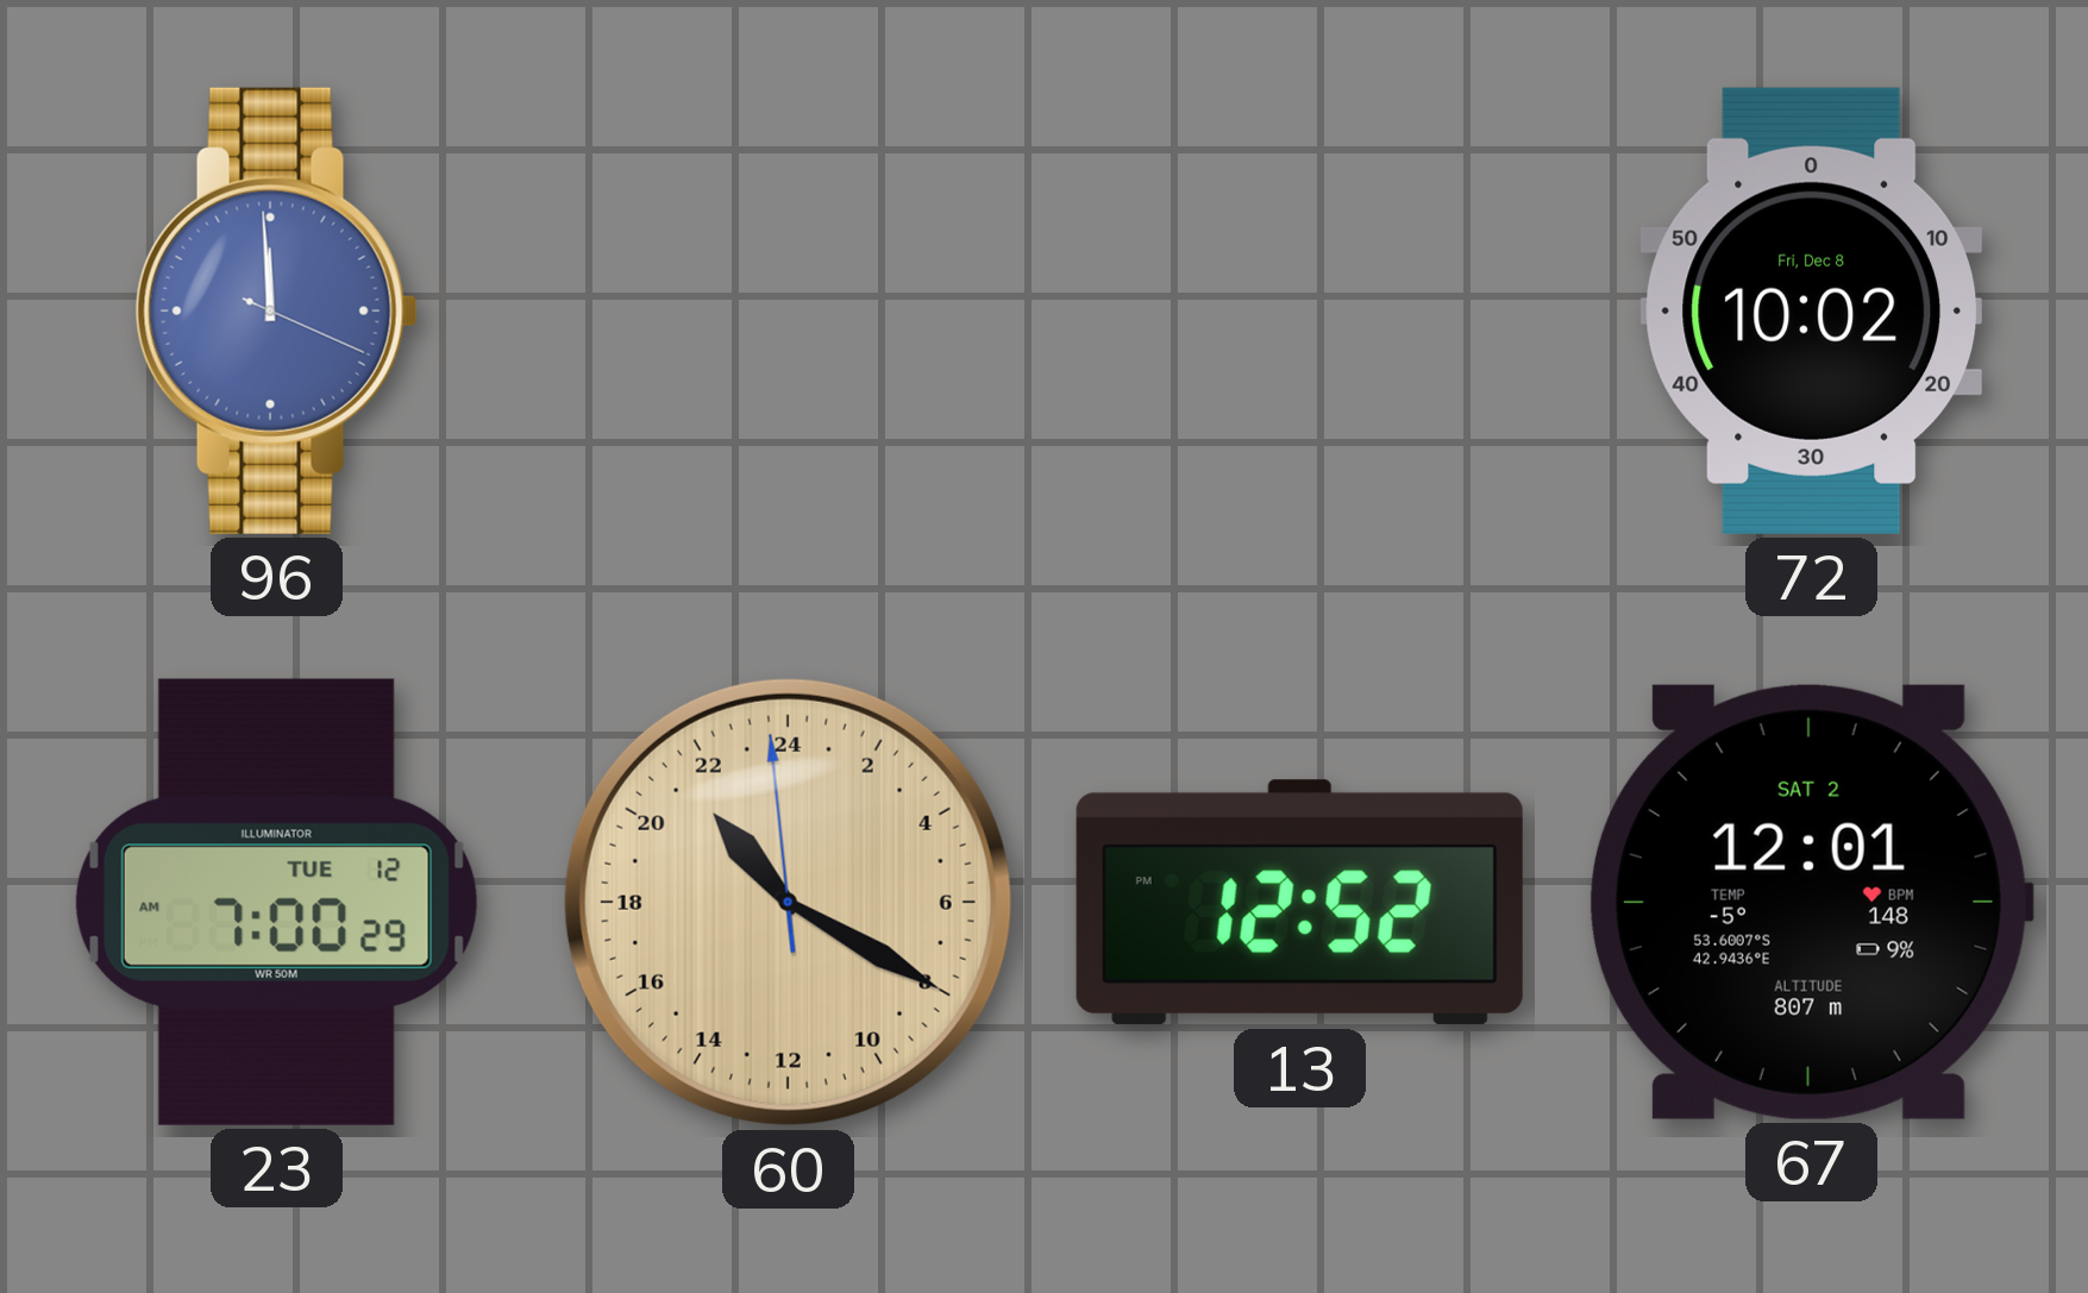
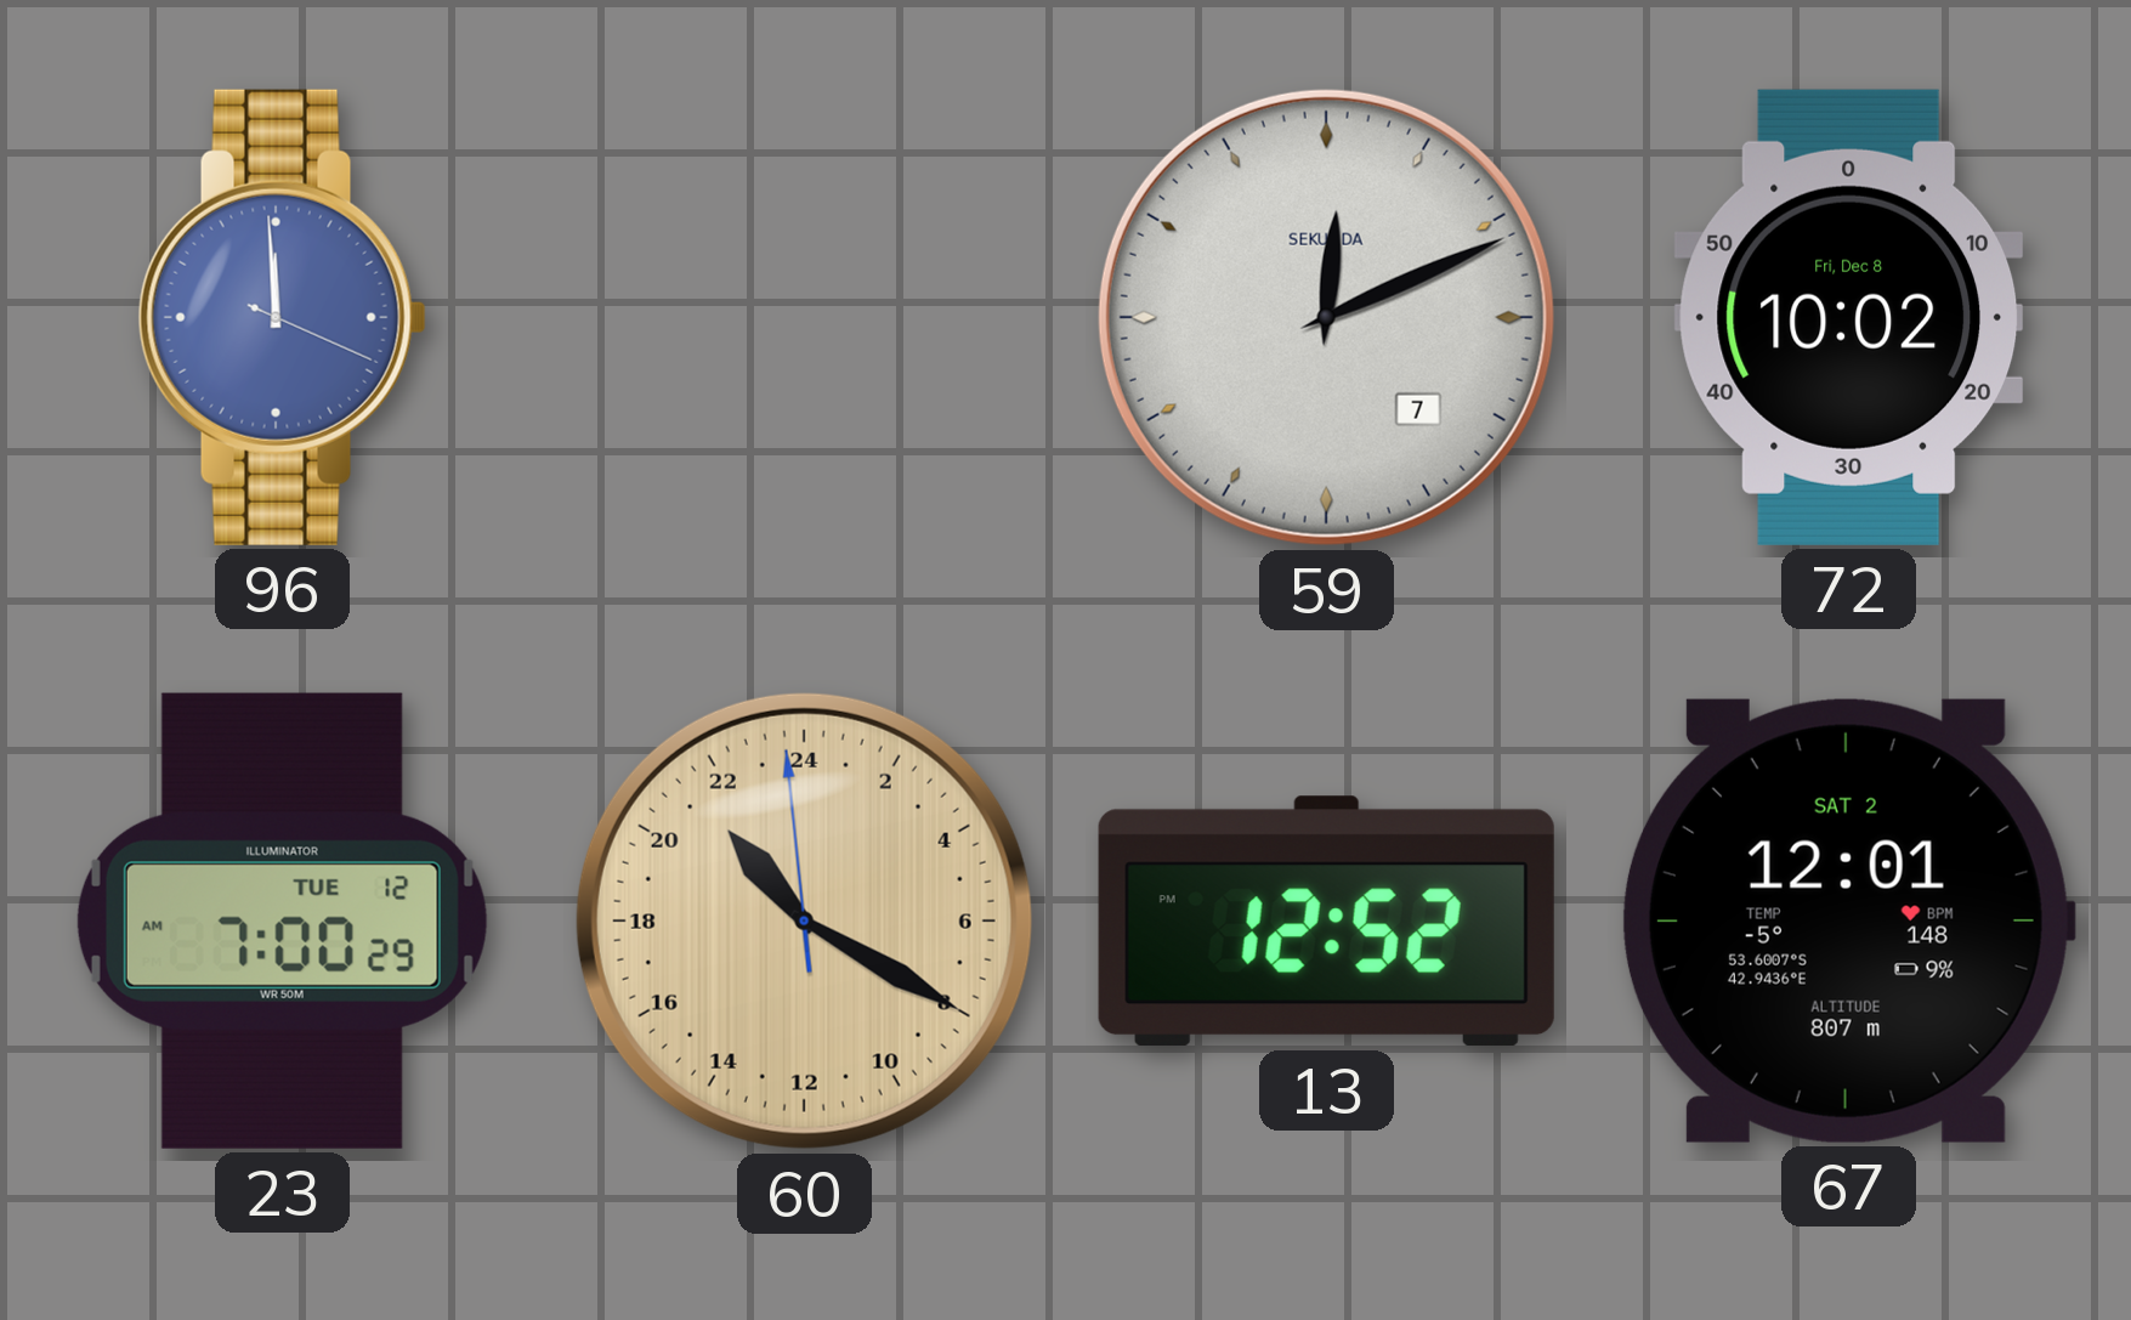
59: none -> 12:11
